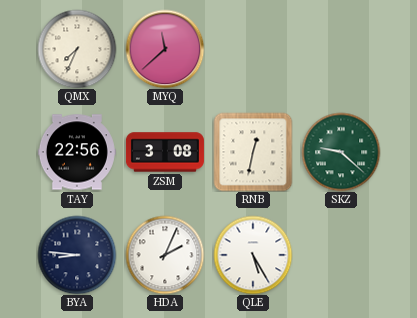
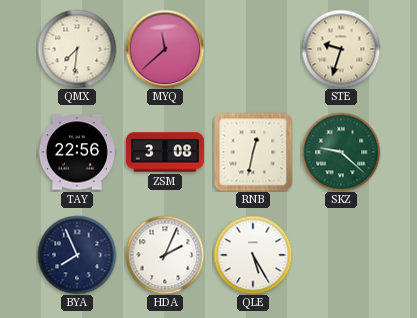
QMX: 7:34 -> 7:31
STE: none -> 9:33
BYA: 8:46 -> 7:56
